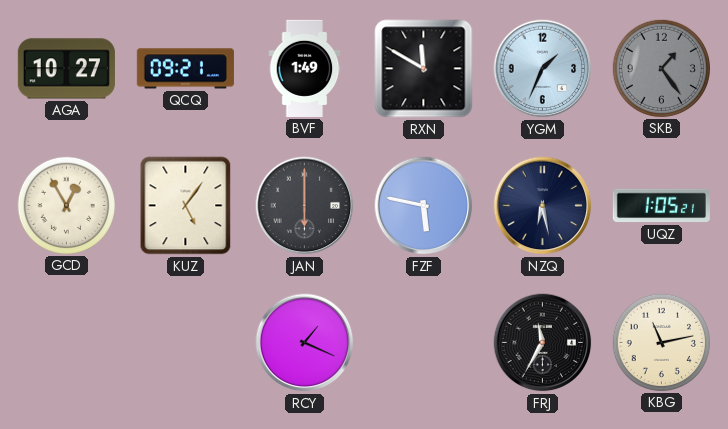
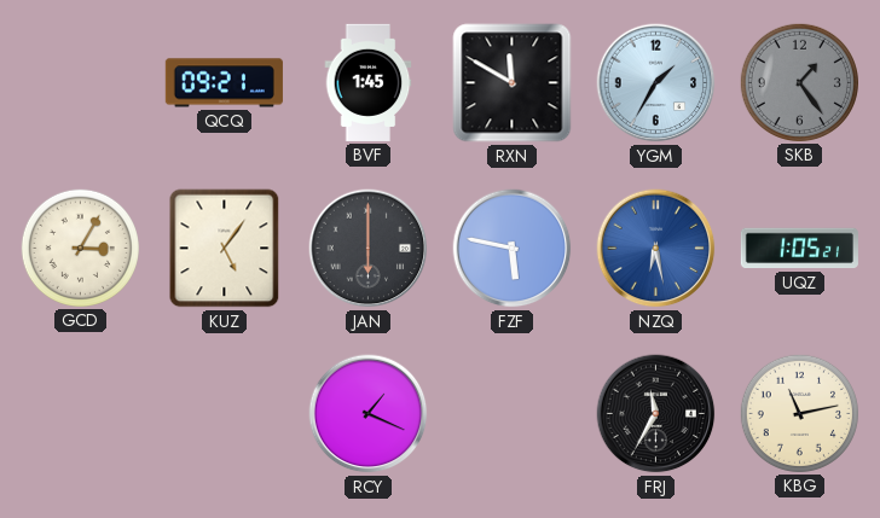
AGA: 10:27 -> none
BVF: 1:49 -> 1:45
YGM: 1:34 -> 1:35
GCD: 12:55 -> 3:05
NZQ dial: navy -> blue
